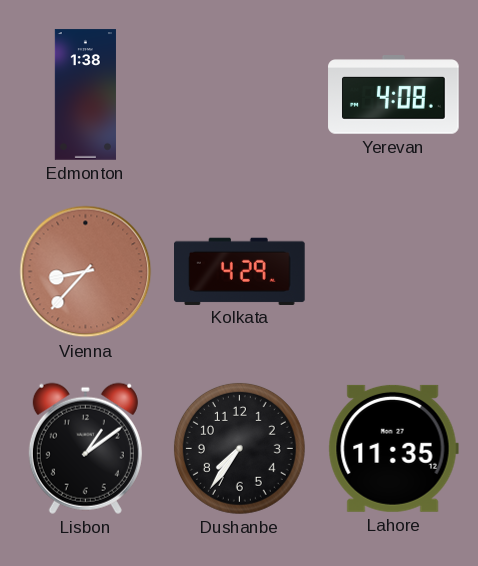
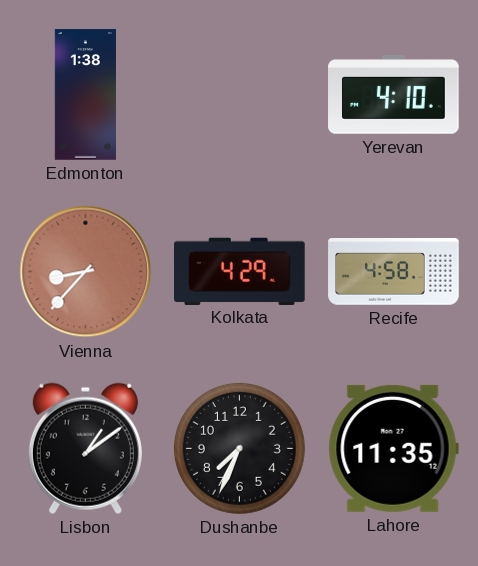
Yerevan: 4:08 -> 4:10
Recife: none -> 4:58
Dushanbe: 7:36 -> 7:34
